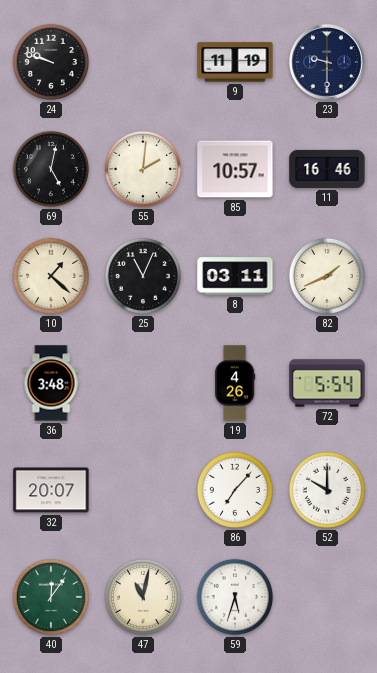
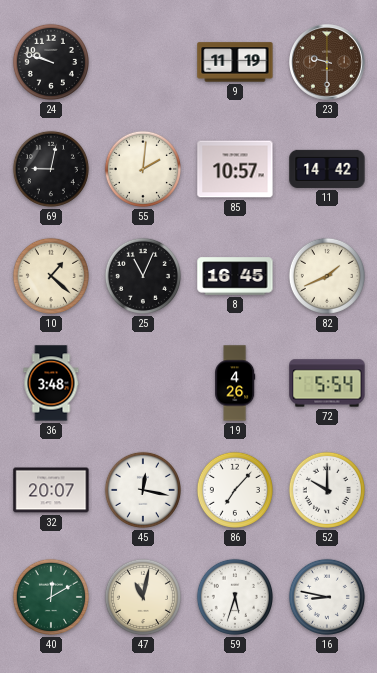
23 dial: navy -> brown
69: 5:02 -> 9:02
11: 16:46 -> 14:42
8: 03:11 -> 16:45
45: none -> 12:17
40: 12:06 -> 12:10
16: none -> 8:47
